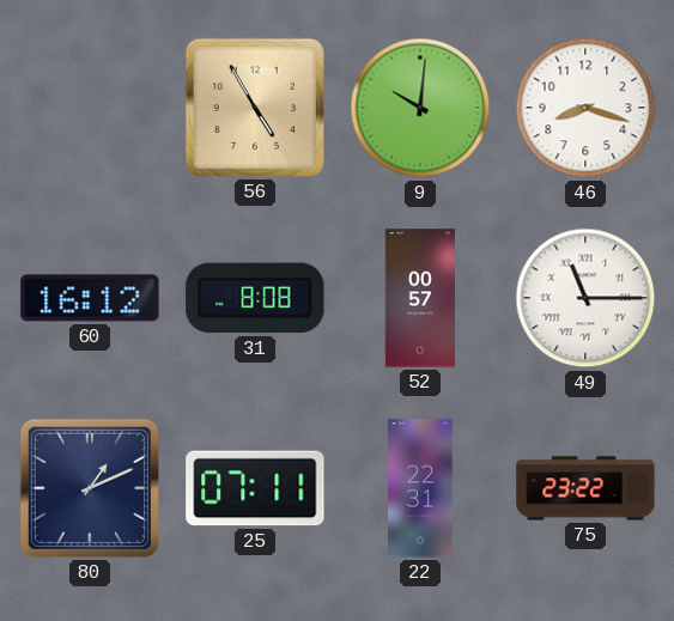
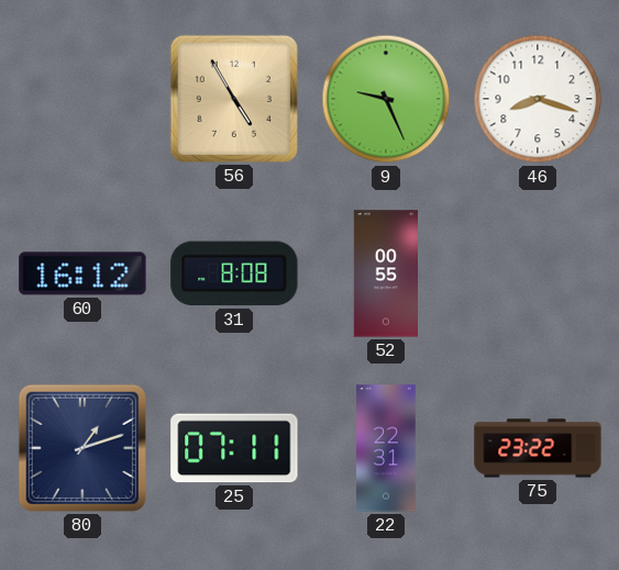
9: 10:01 -> 9:26
52: 00:57 -> 00:55
49: 11:15 -> none
80: 1:11 -> 1:12
